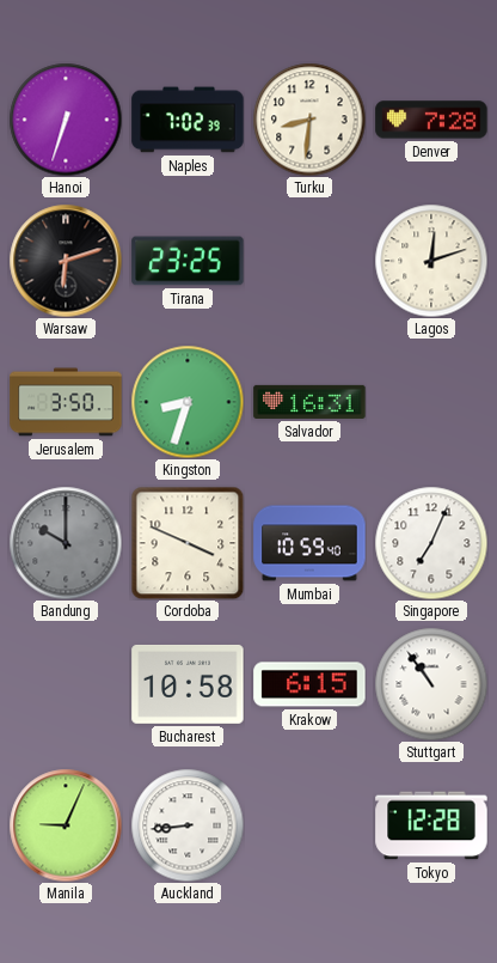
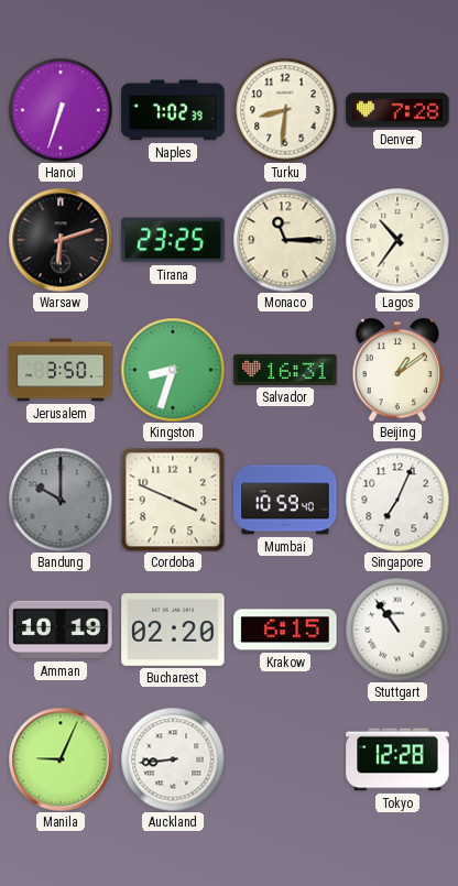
Monaco: none -> 11:15
Lagos: 12:12 -> 10:36
Beijing: none -> 1:09
Amman: none -> 10:19
Bucharest: 10:58 -> 02:20
